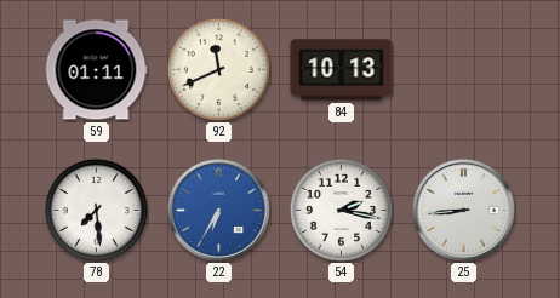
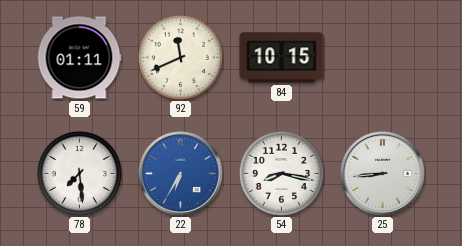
84: 10:13 -> 10:15
54: 2:17 -> 8:17
